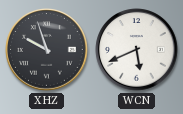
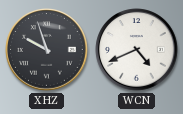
WCN: 5:41 -> 4:41
